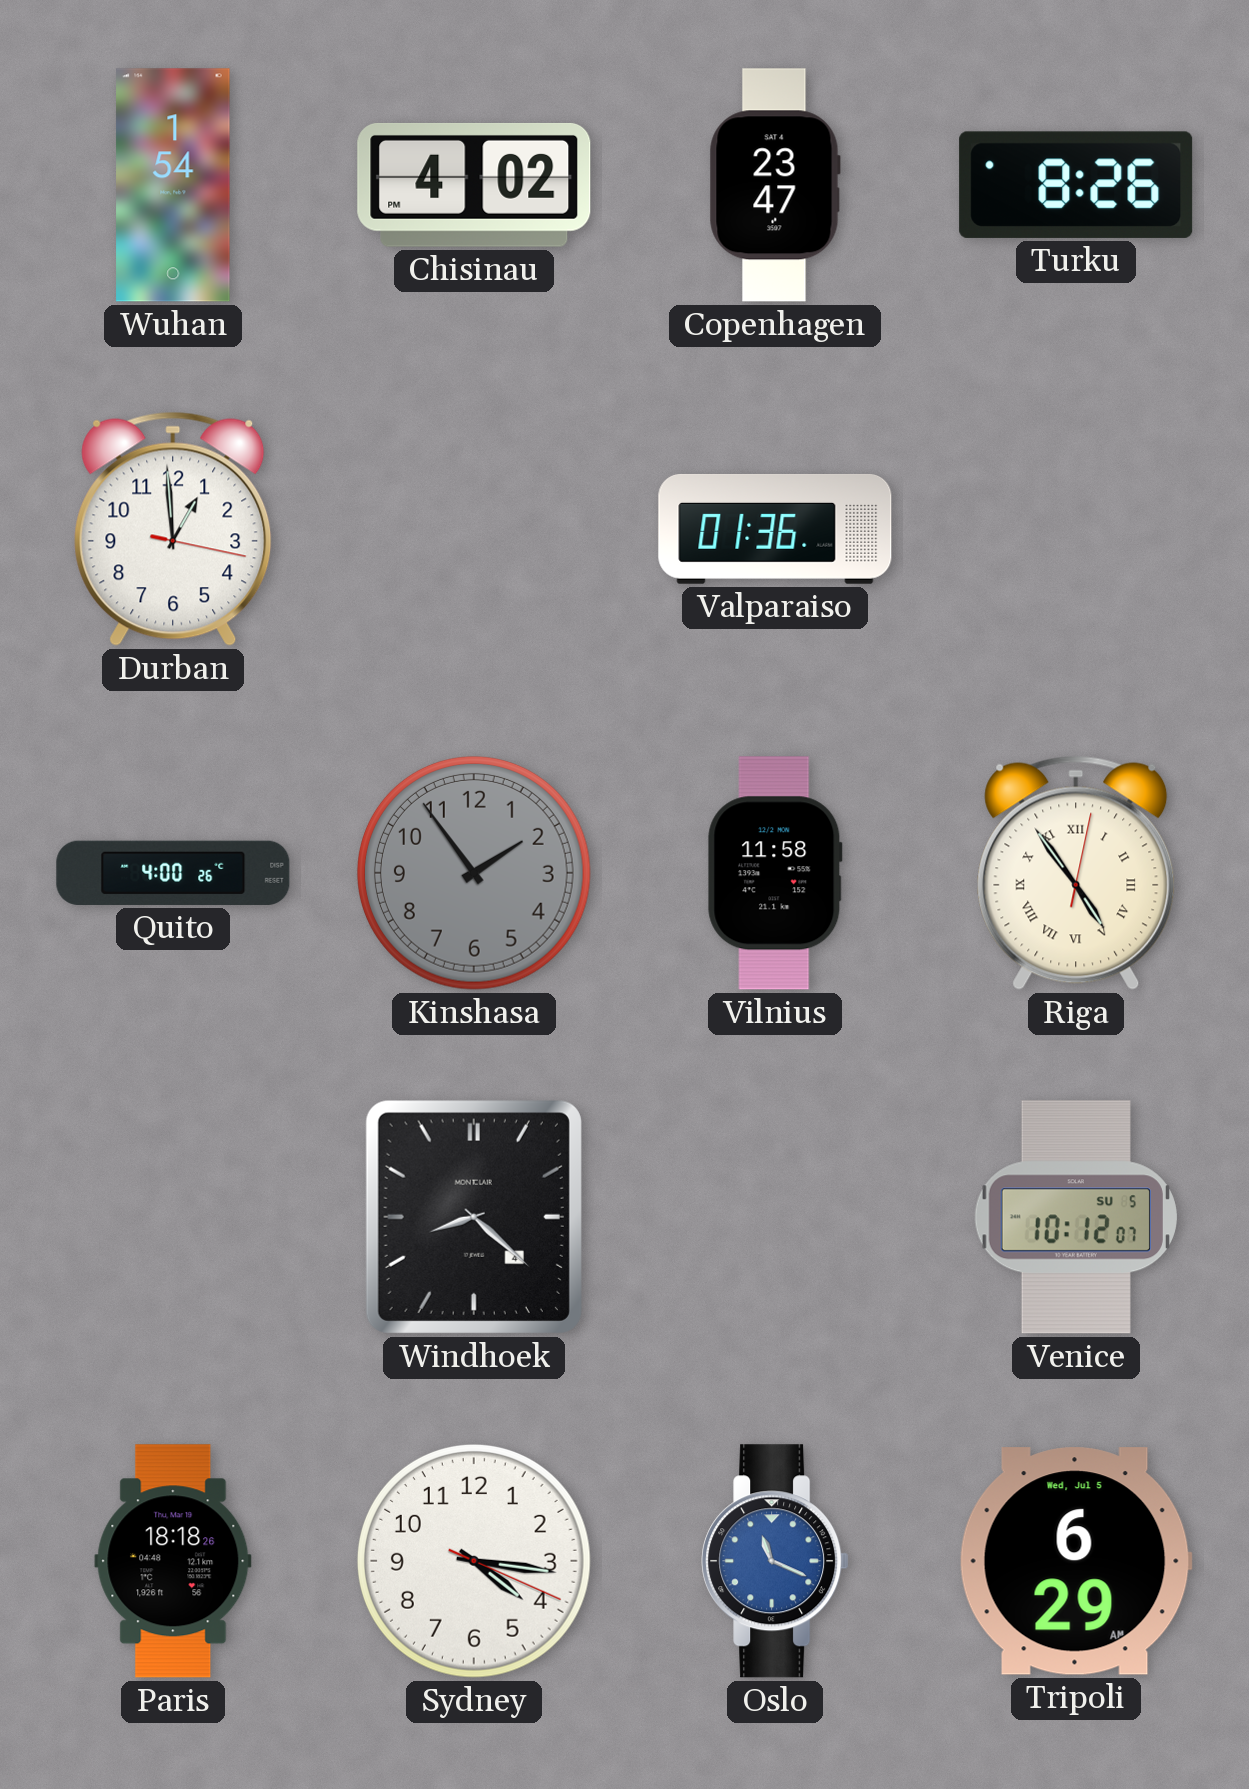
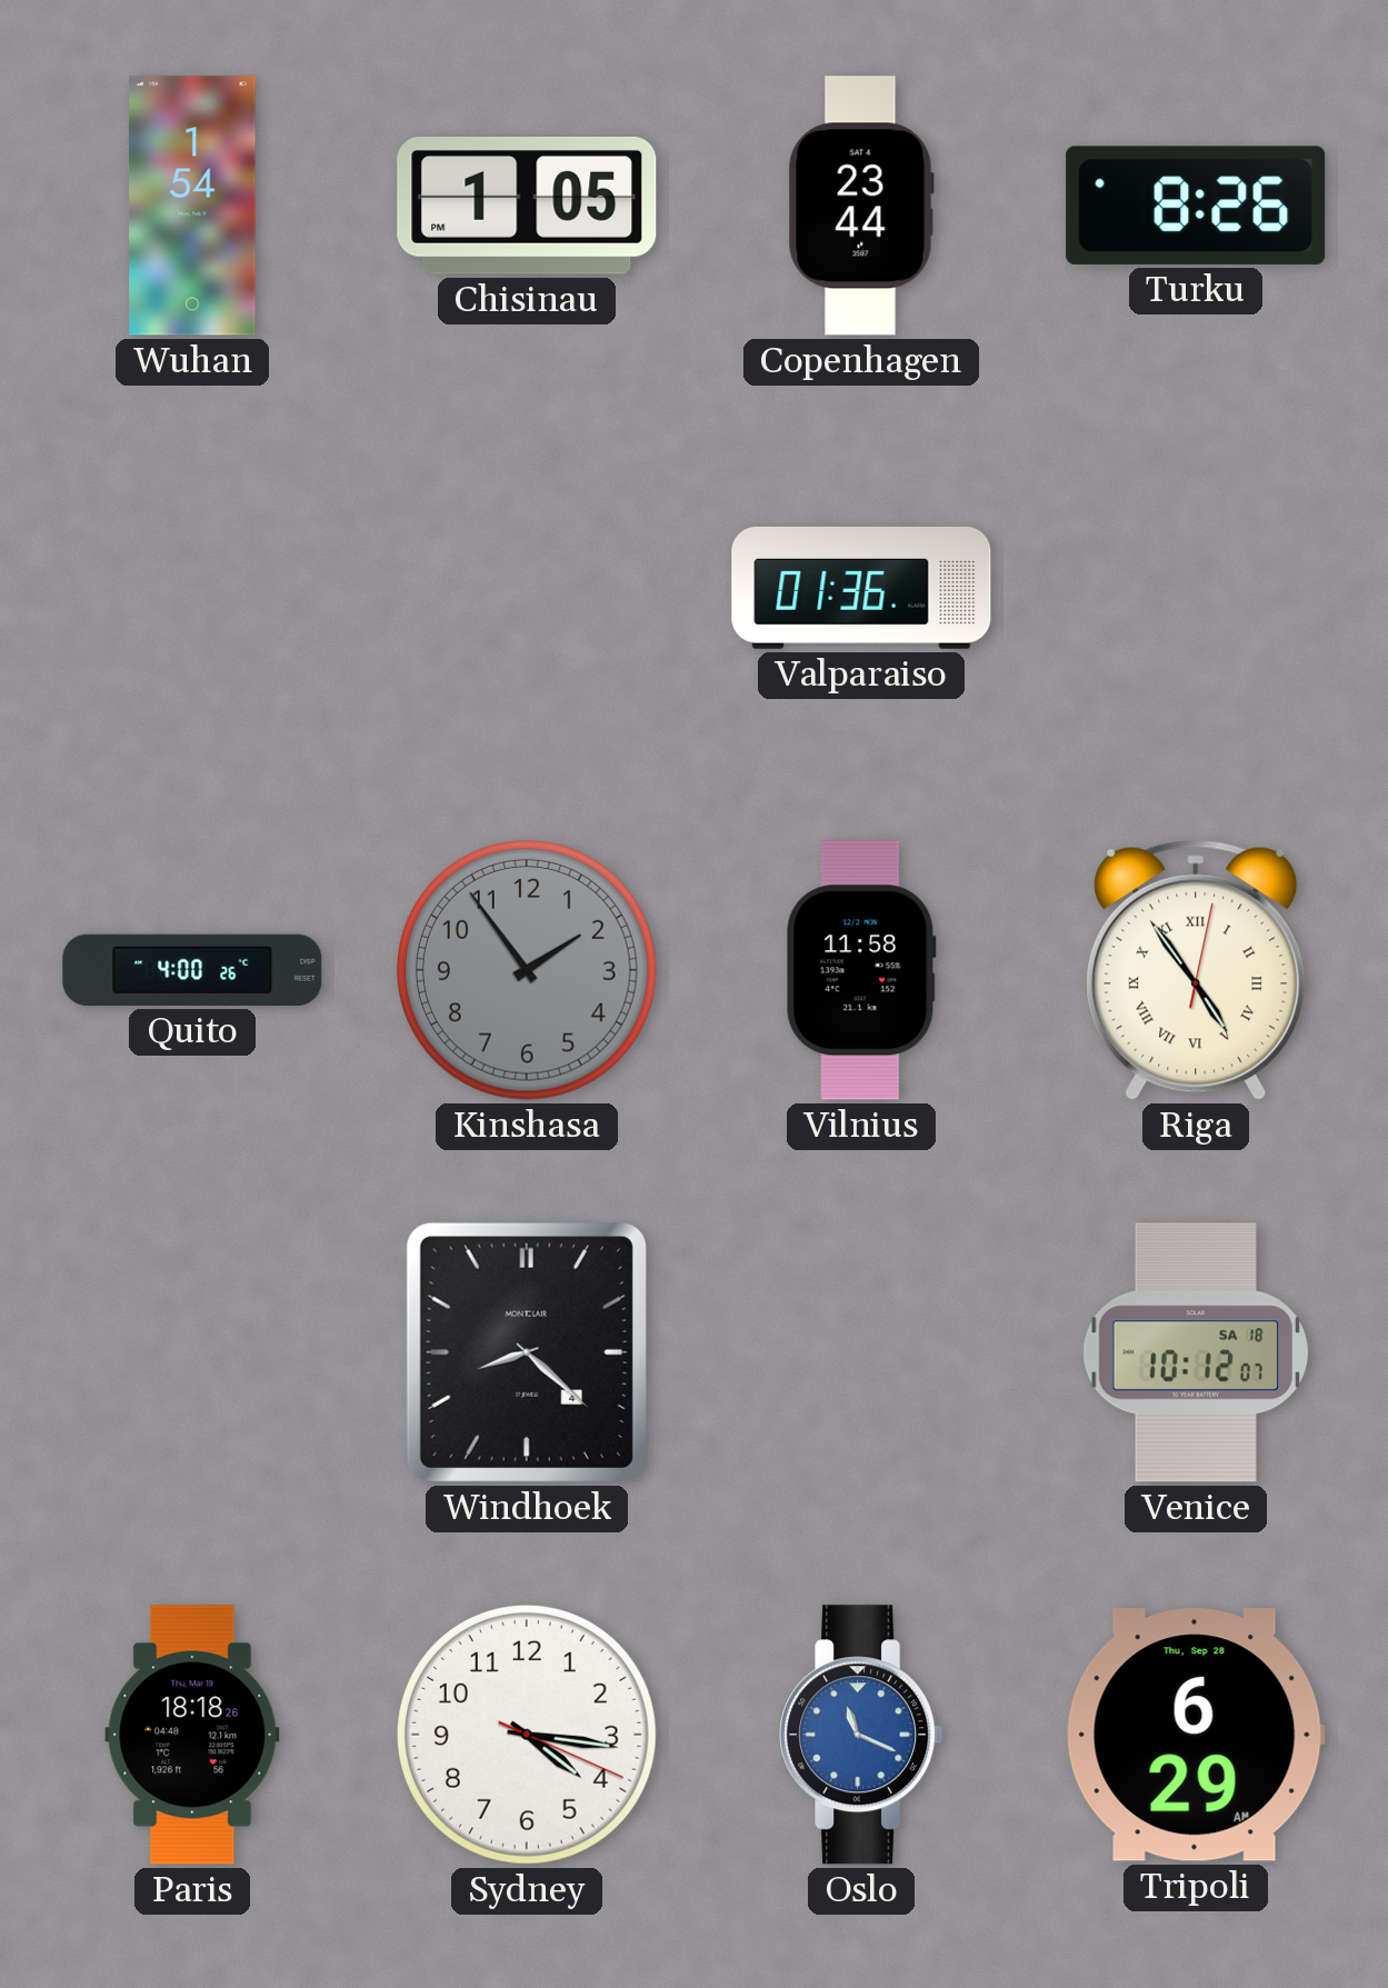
Chisinau: 4:02 -> 1:05
Copenhagen: 23:47 -> 23:44
Durban: 12:59 -> none
Venice date: SU 5 -> SA 18
Tripoli date: Wed, Jul 5 -> Thu, Sep 28
